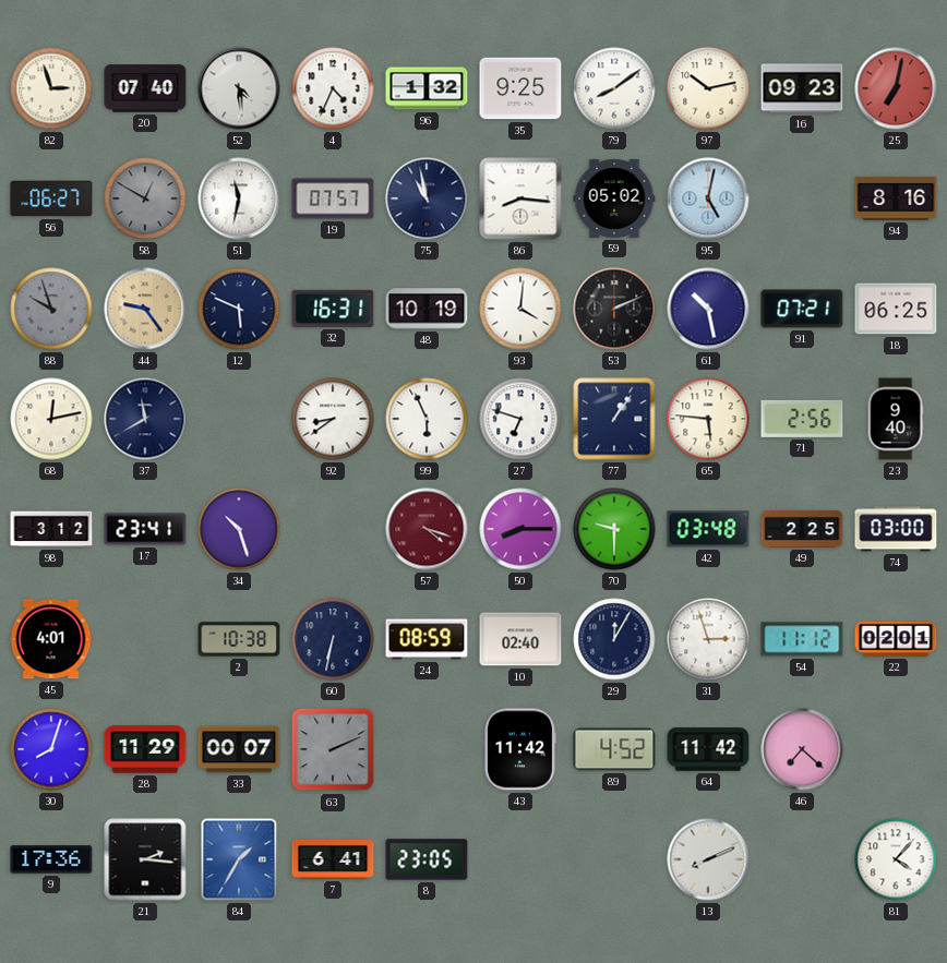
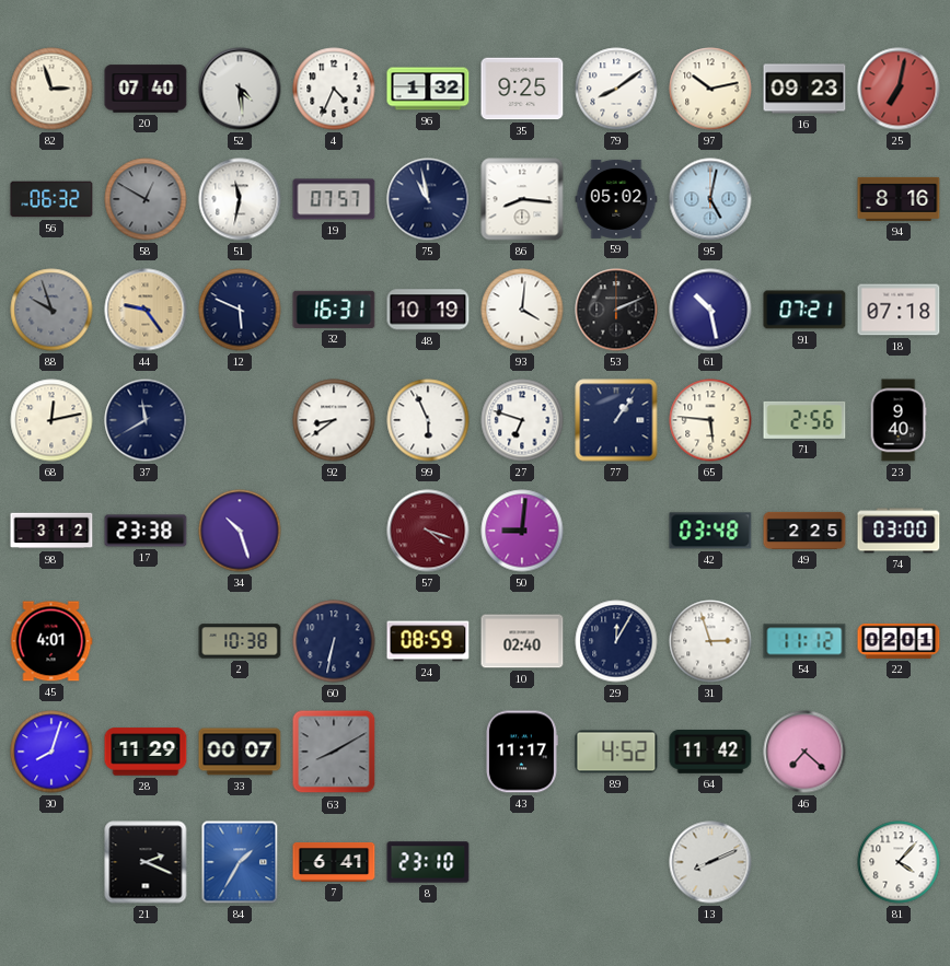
56: 06:27 -> 06:32
18: 06:25 -> 07:18
17: 23:41 -> 23:38
50: 8:15 -> 9:01
70: 9:30 -> none
63: 2:11 -> 8:10
43: 11:42 -> 11:17
9: 17:36 -> none
21: 2:16 -> 2:19
8: 23:05 -> 23:10
